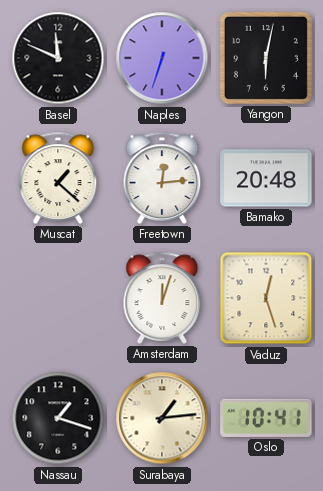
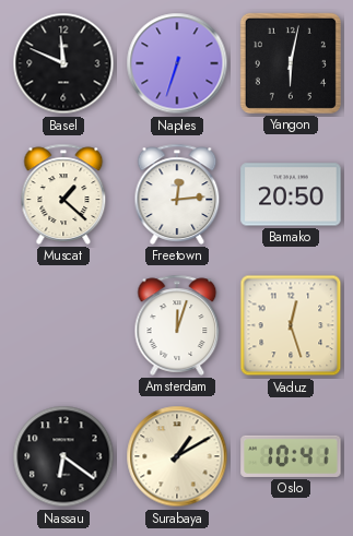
Bamako: 20:48 -> 20:50
Nassau: 1:18 -> 6:21
Surabaya: 1:14 -> 1:10
